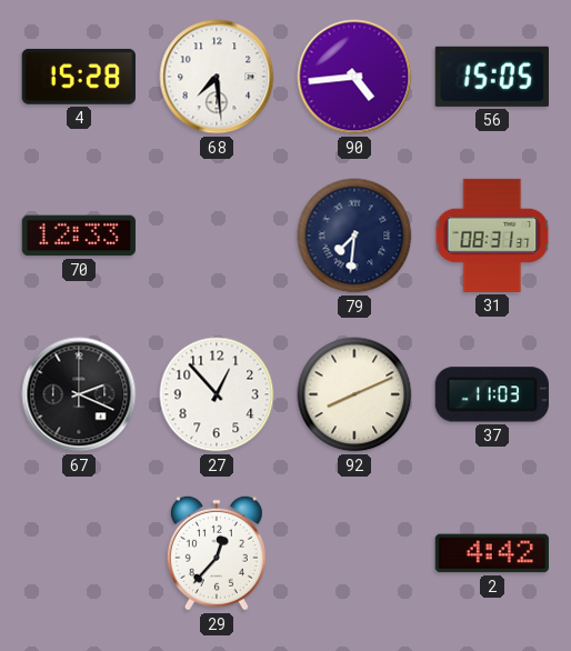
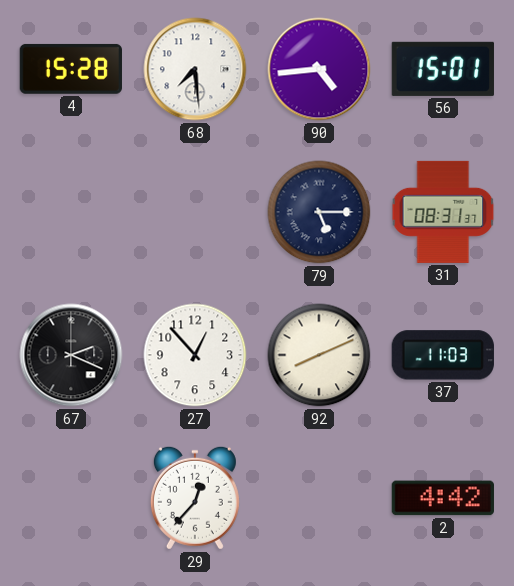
56: 15:05 -> 15:01
70: 12:33 -> none
79: 7:31 -> 5:15
